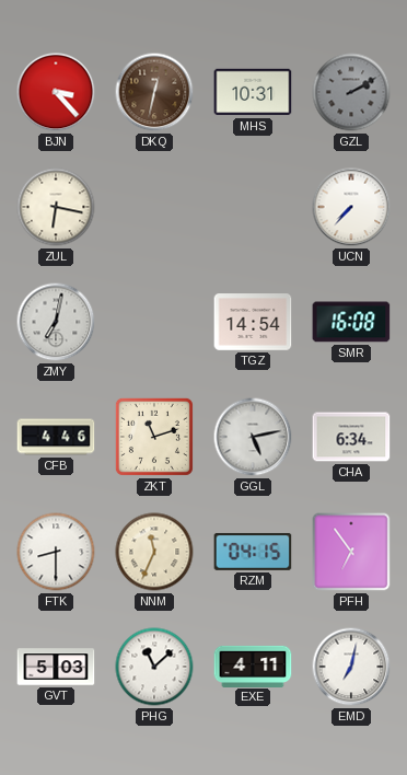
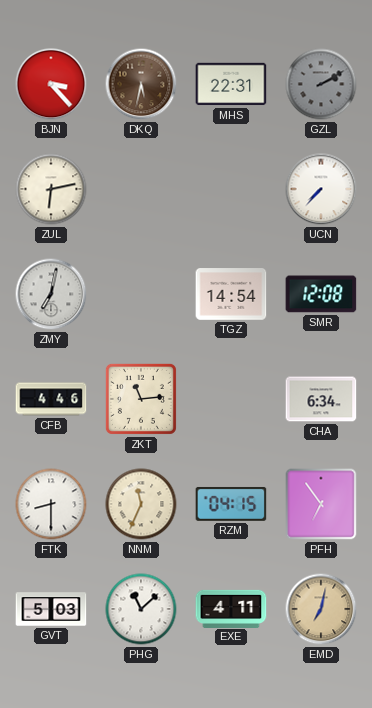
DKQ: 12:32 -> 5:32
MHS: 10:31 -> 22:31
ZUL: 6:17 -> 6:13
SMR: 16:08 -> 12:08
ZKT: 11:12 -> 11:14
GGL: 5:13 -> none
EMD dial: white -> champagne
